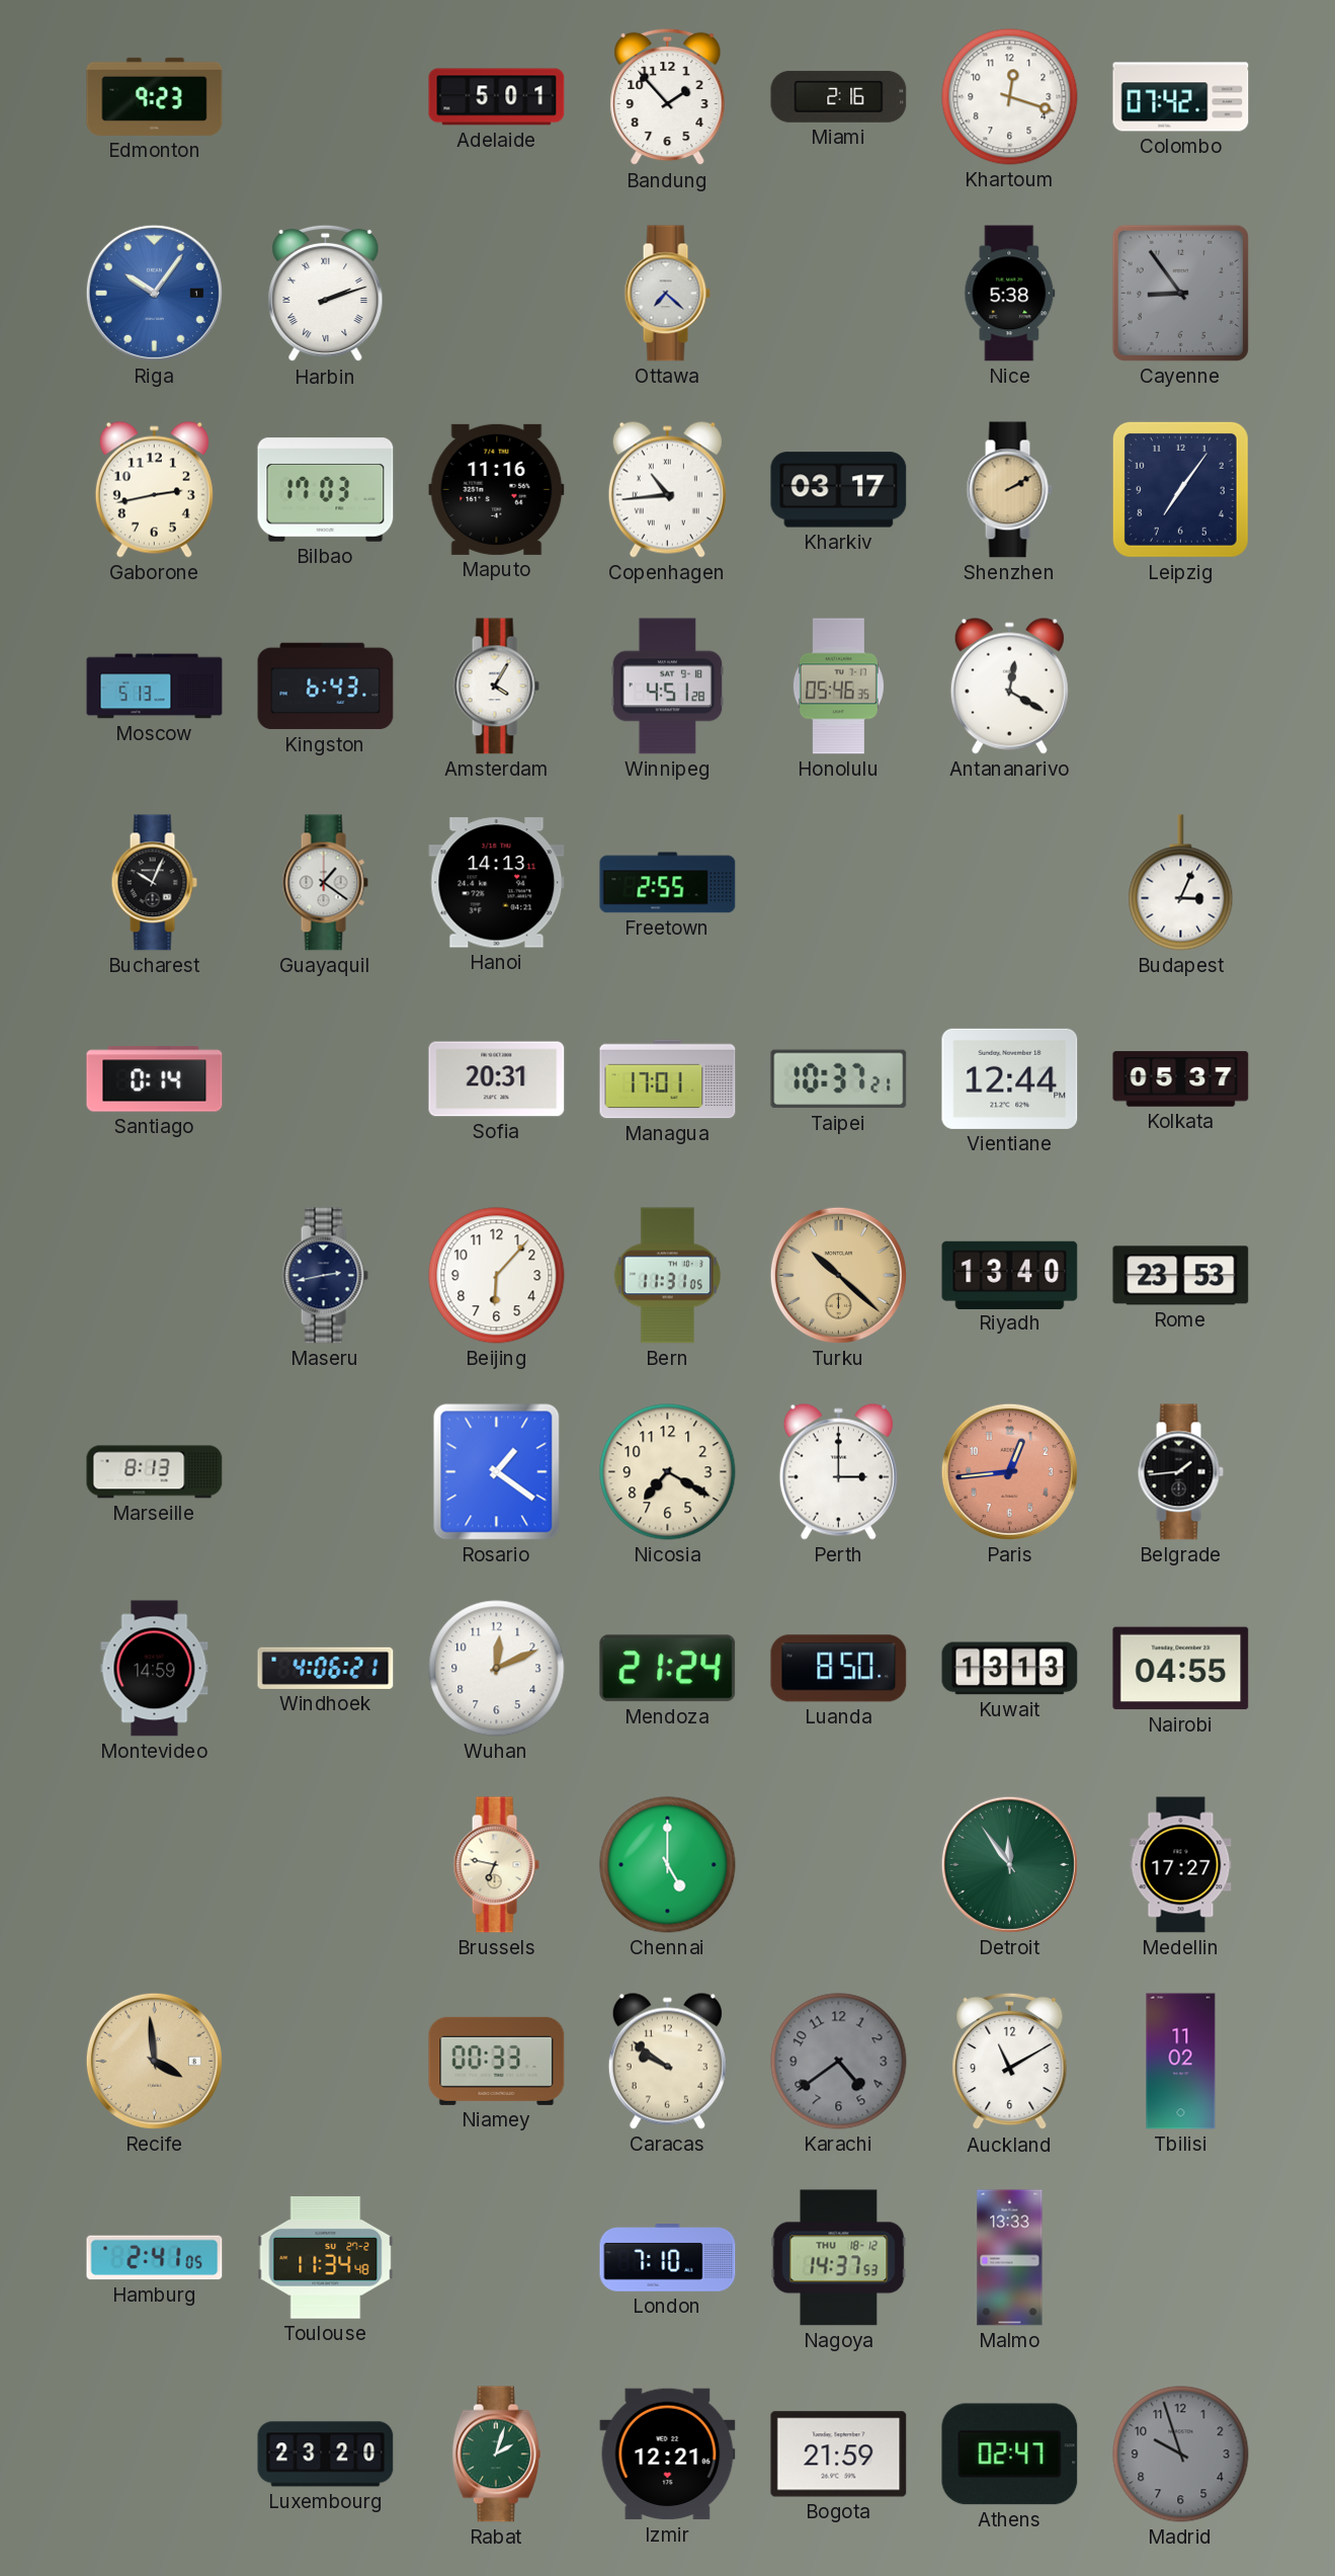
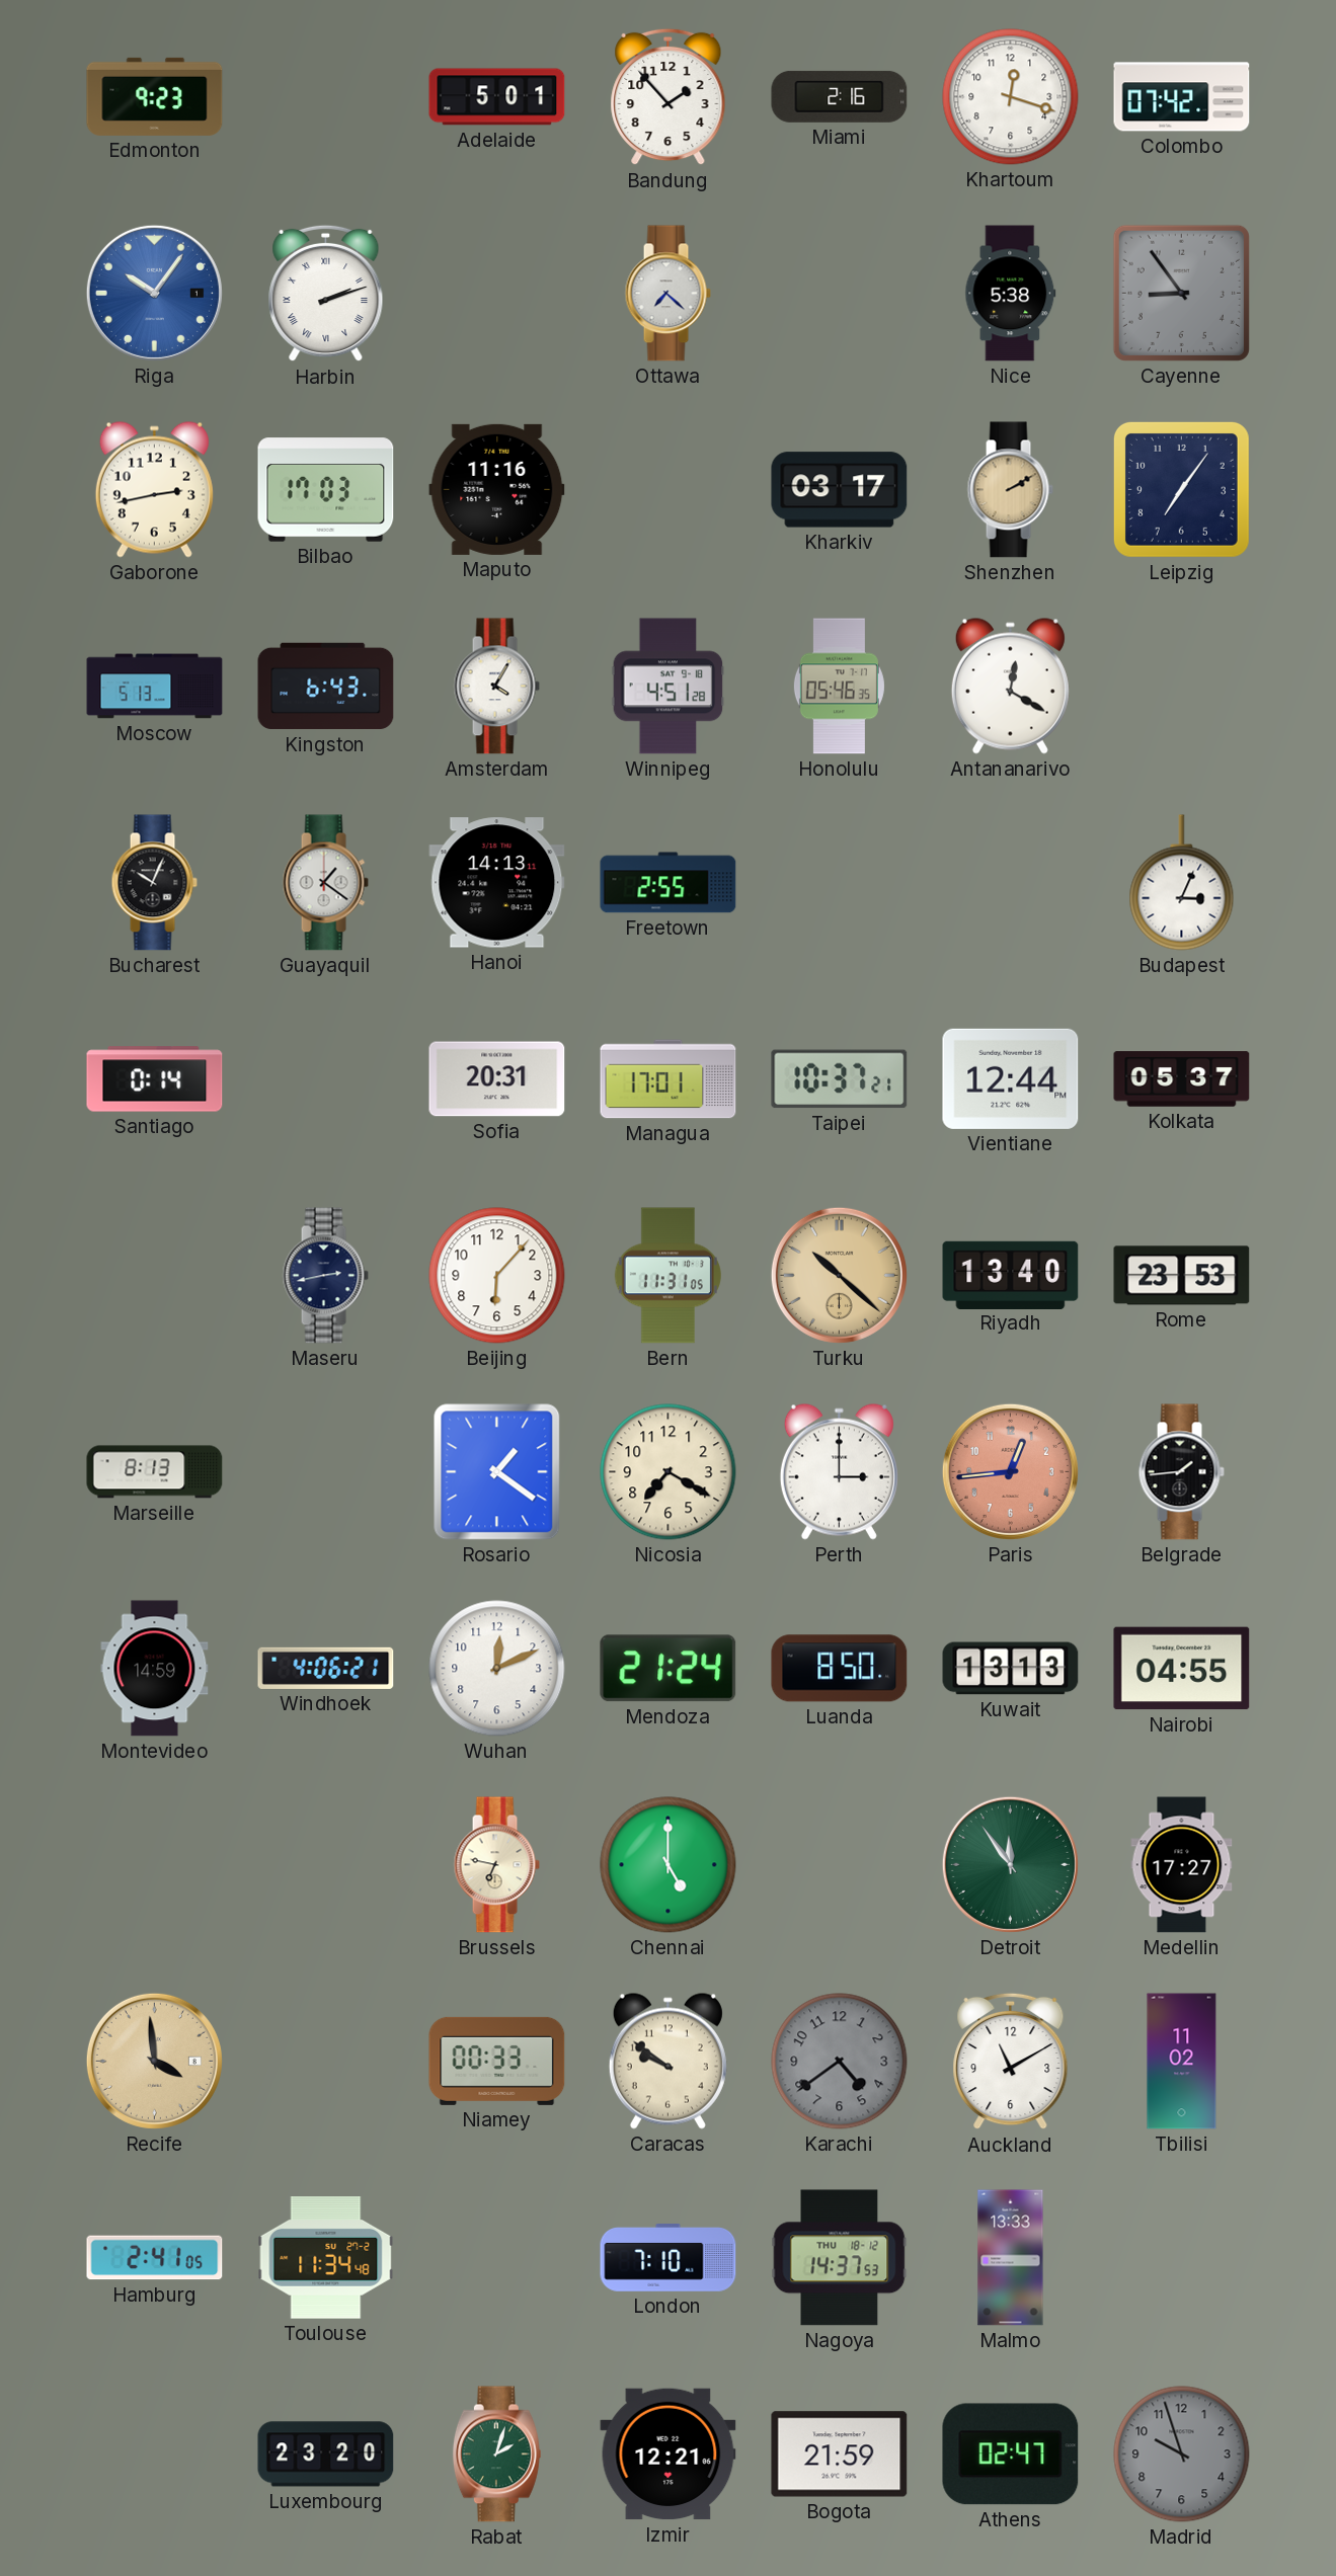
Copenhagen: 10:44 -> none
